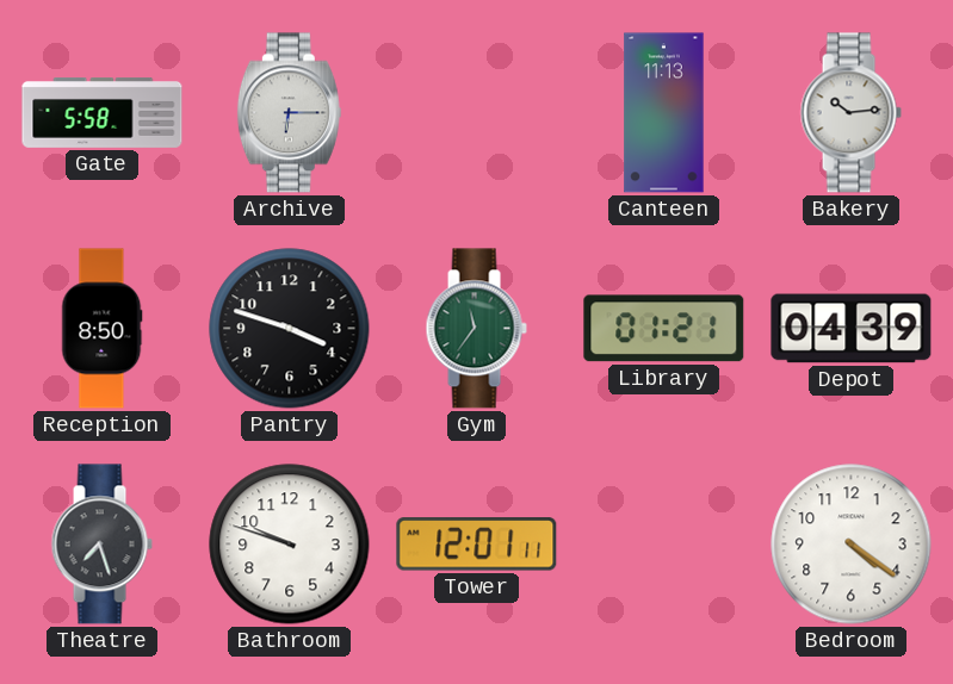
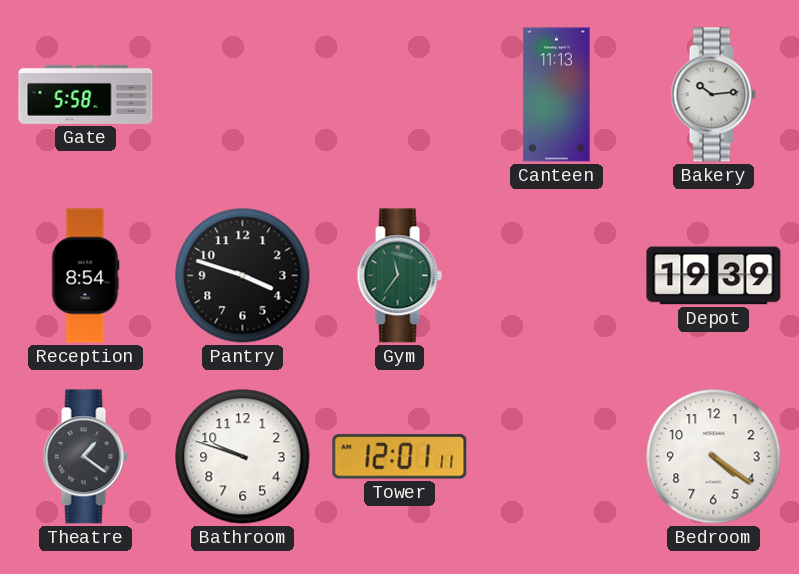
Archive: 6:15 -> none
Reception: 8:50 -> 8:54
Library: 01:21 -> none
Depot: 04:39 -> 19:39
Theatre: 7:27 -> 1:21
